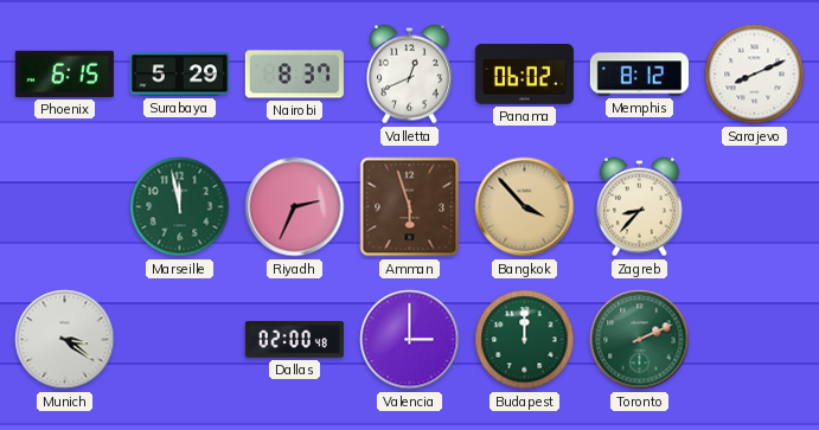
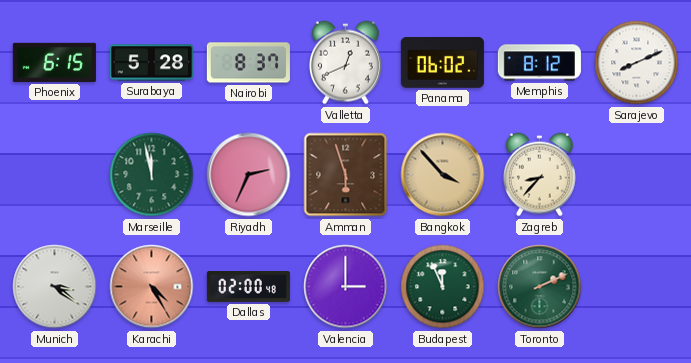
Surabaya: 5:29 -> 5:28
Karachi: none -> 4:25
Budapest: 12:00 -> 11:56
